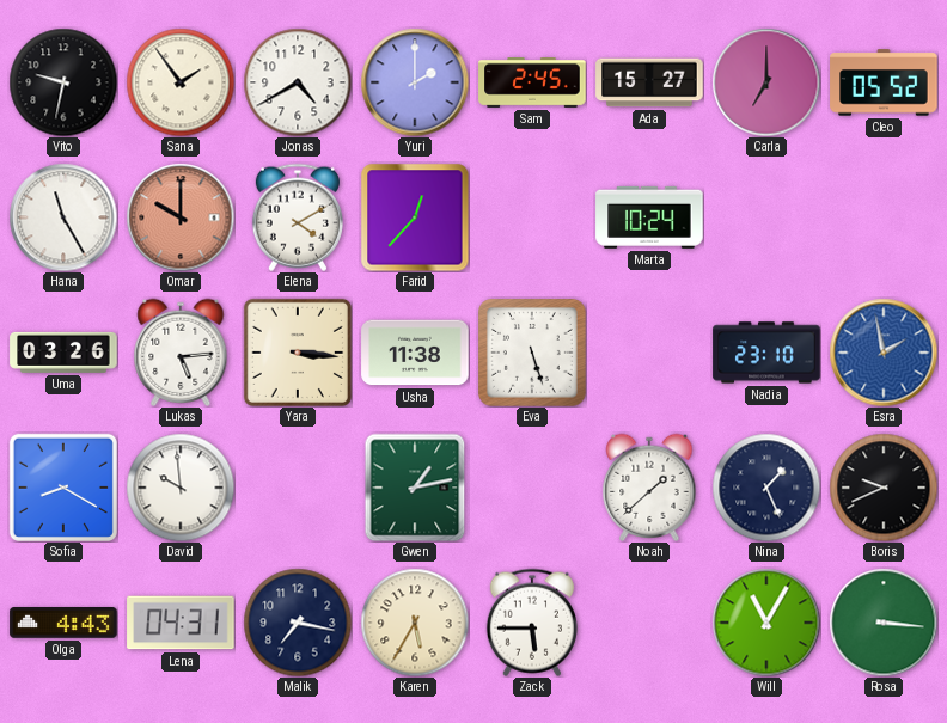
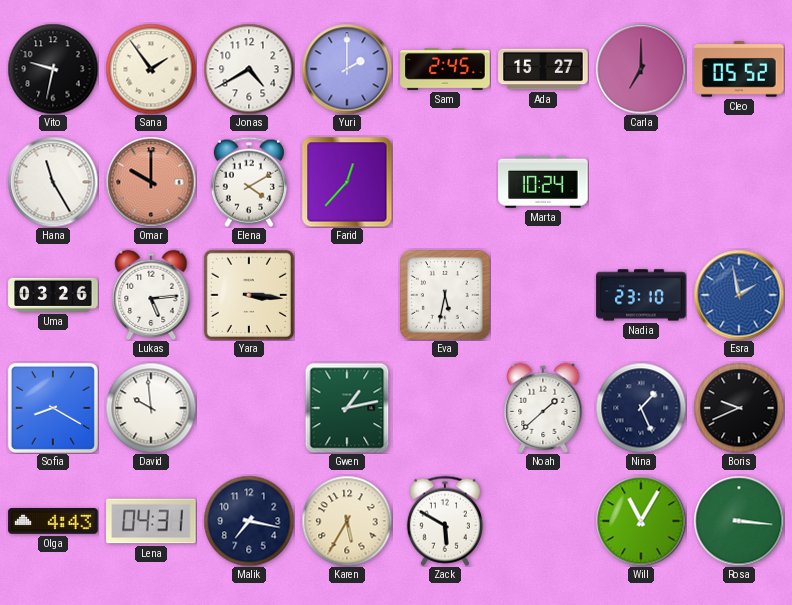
Usha: 11:38 -> none
Eva: 5:27 -> 5:32
Zack: 5:45 -> 5:50
